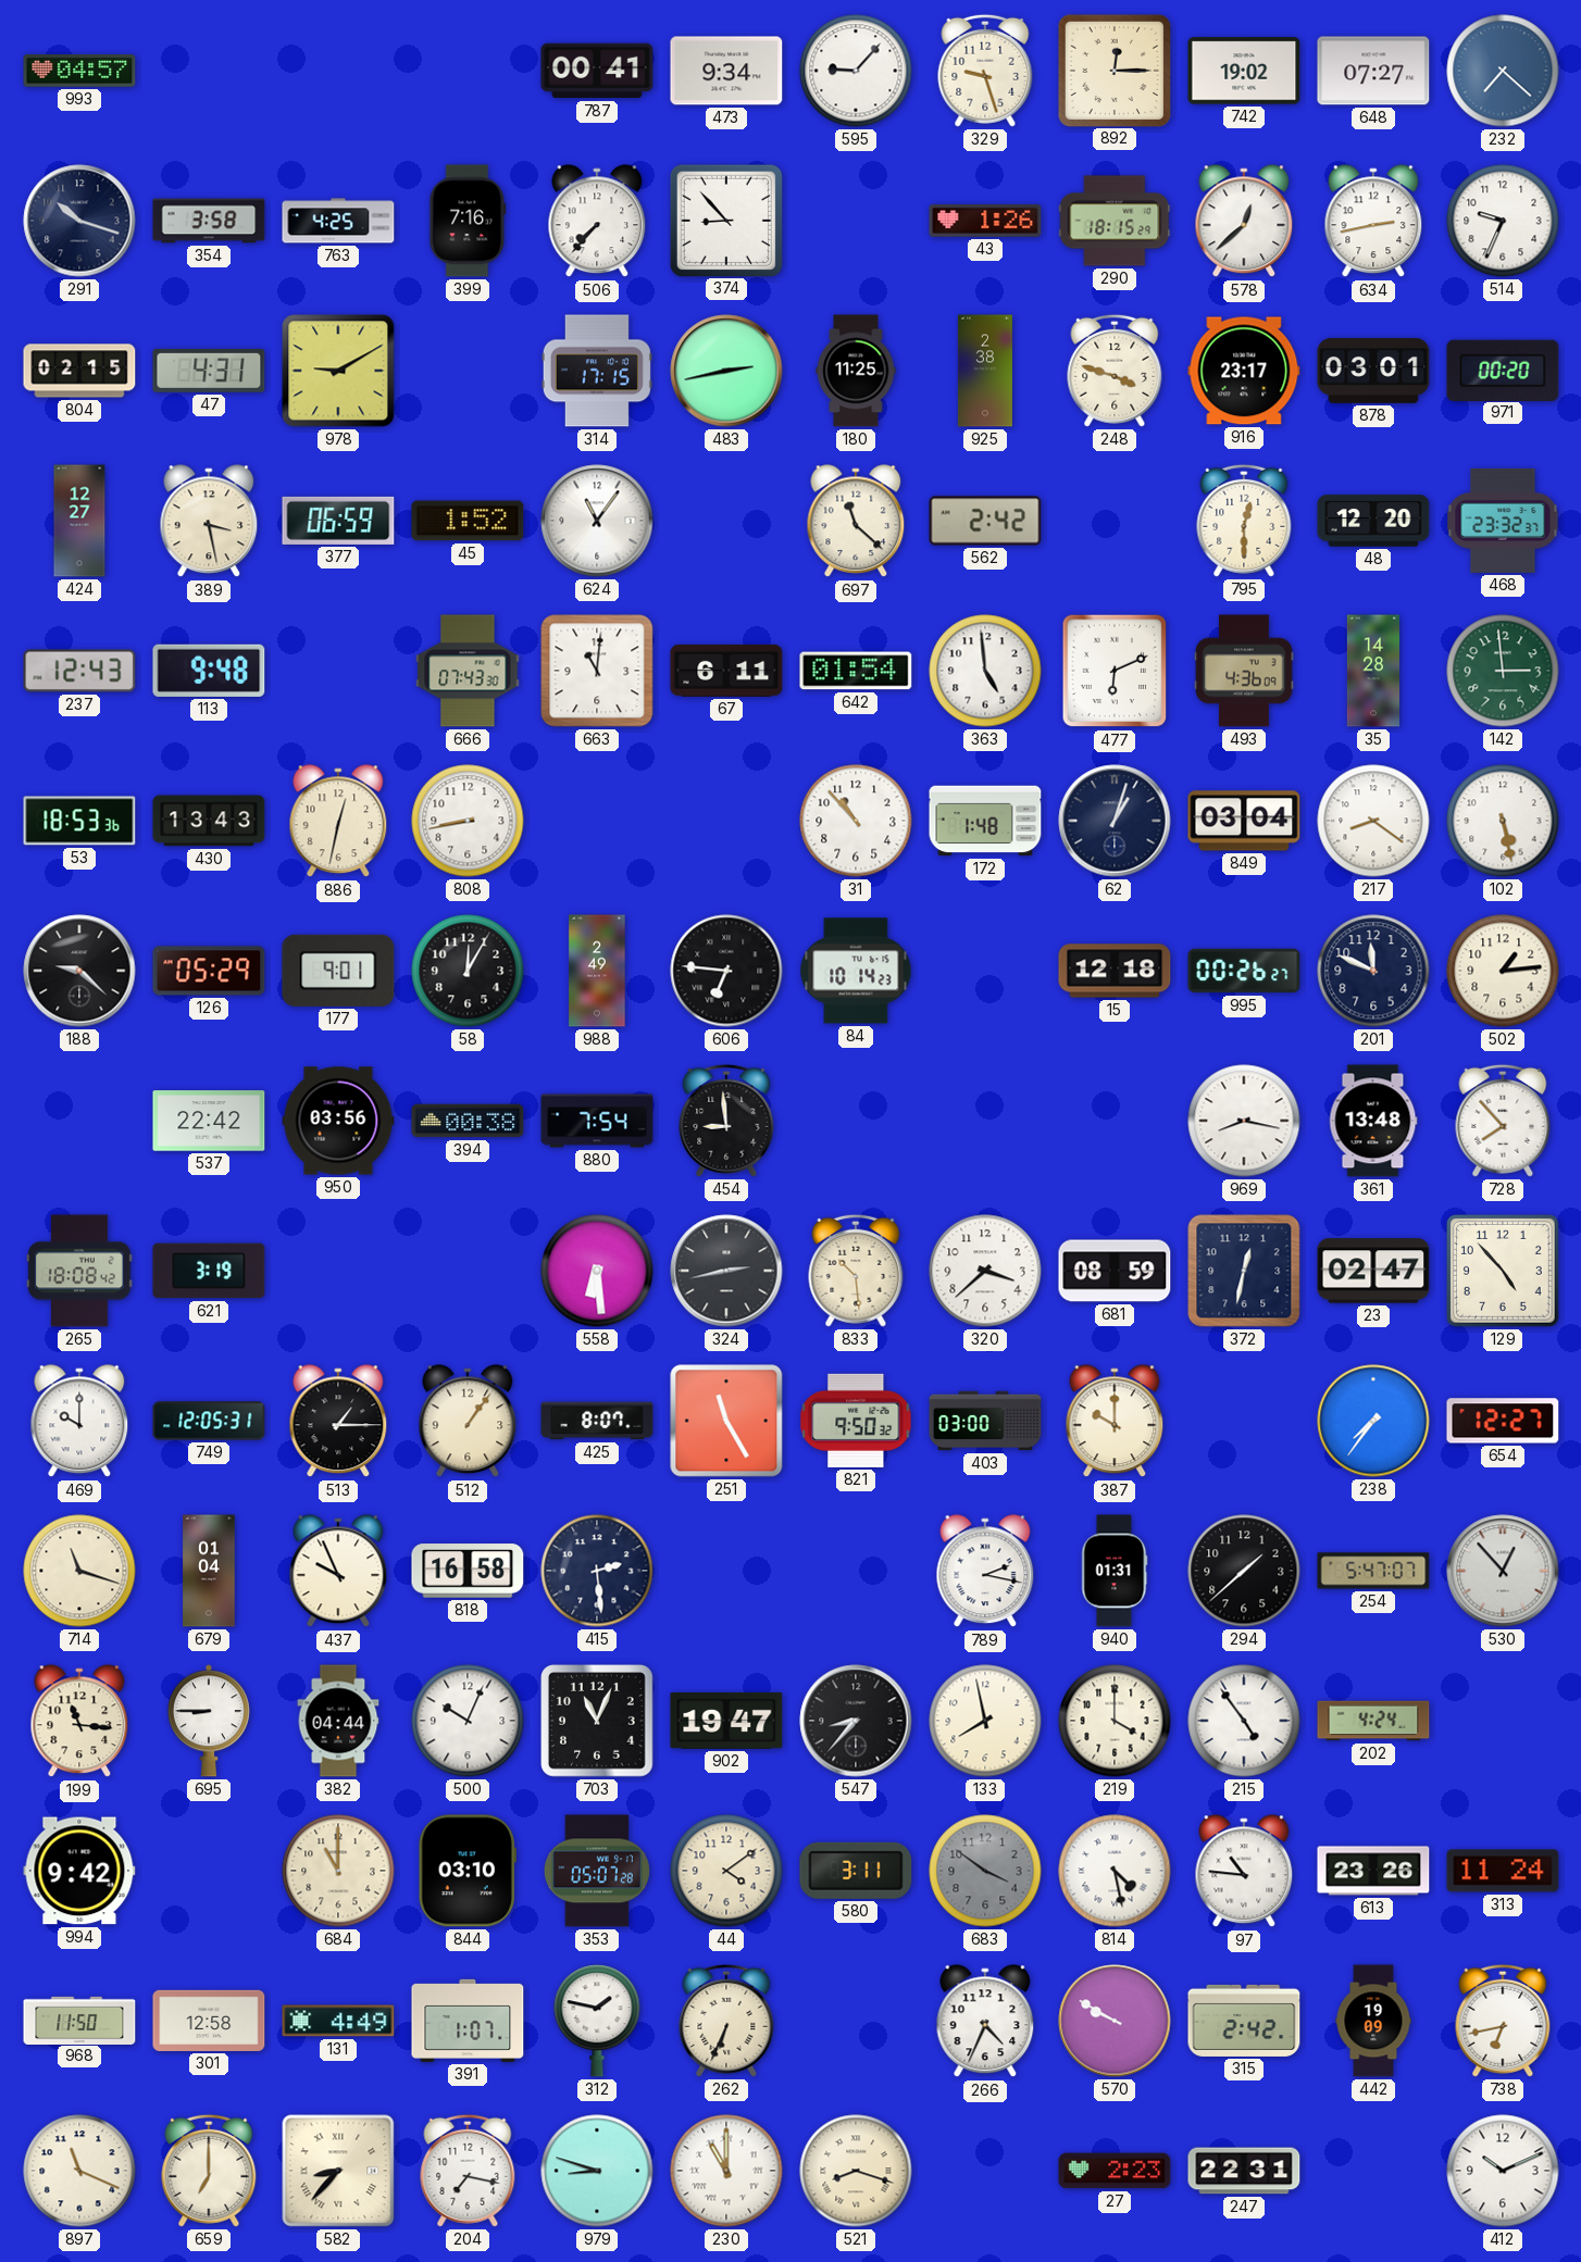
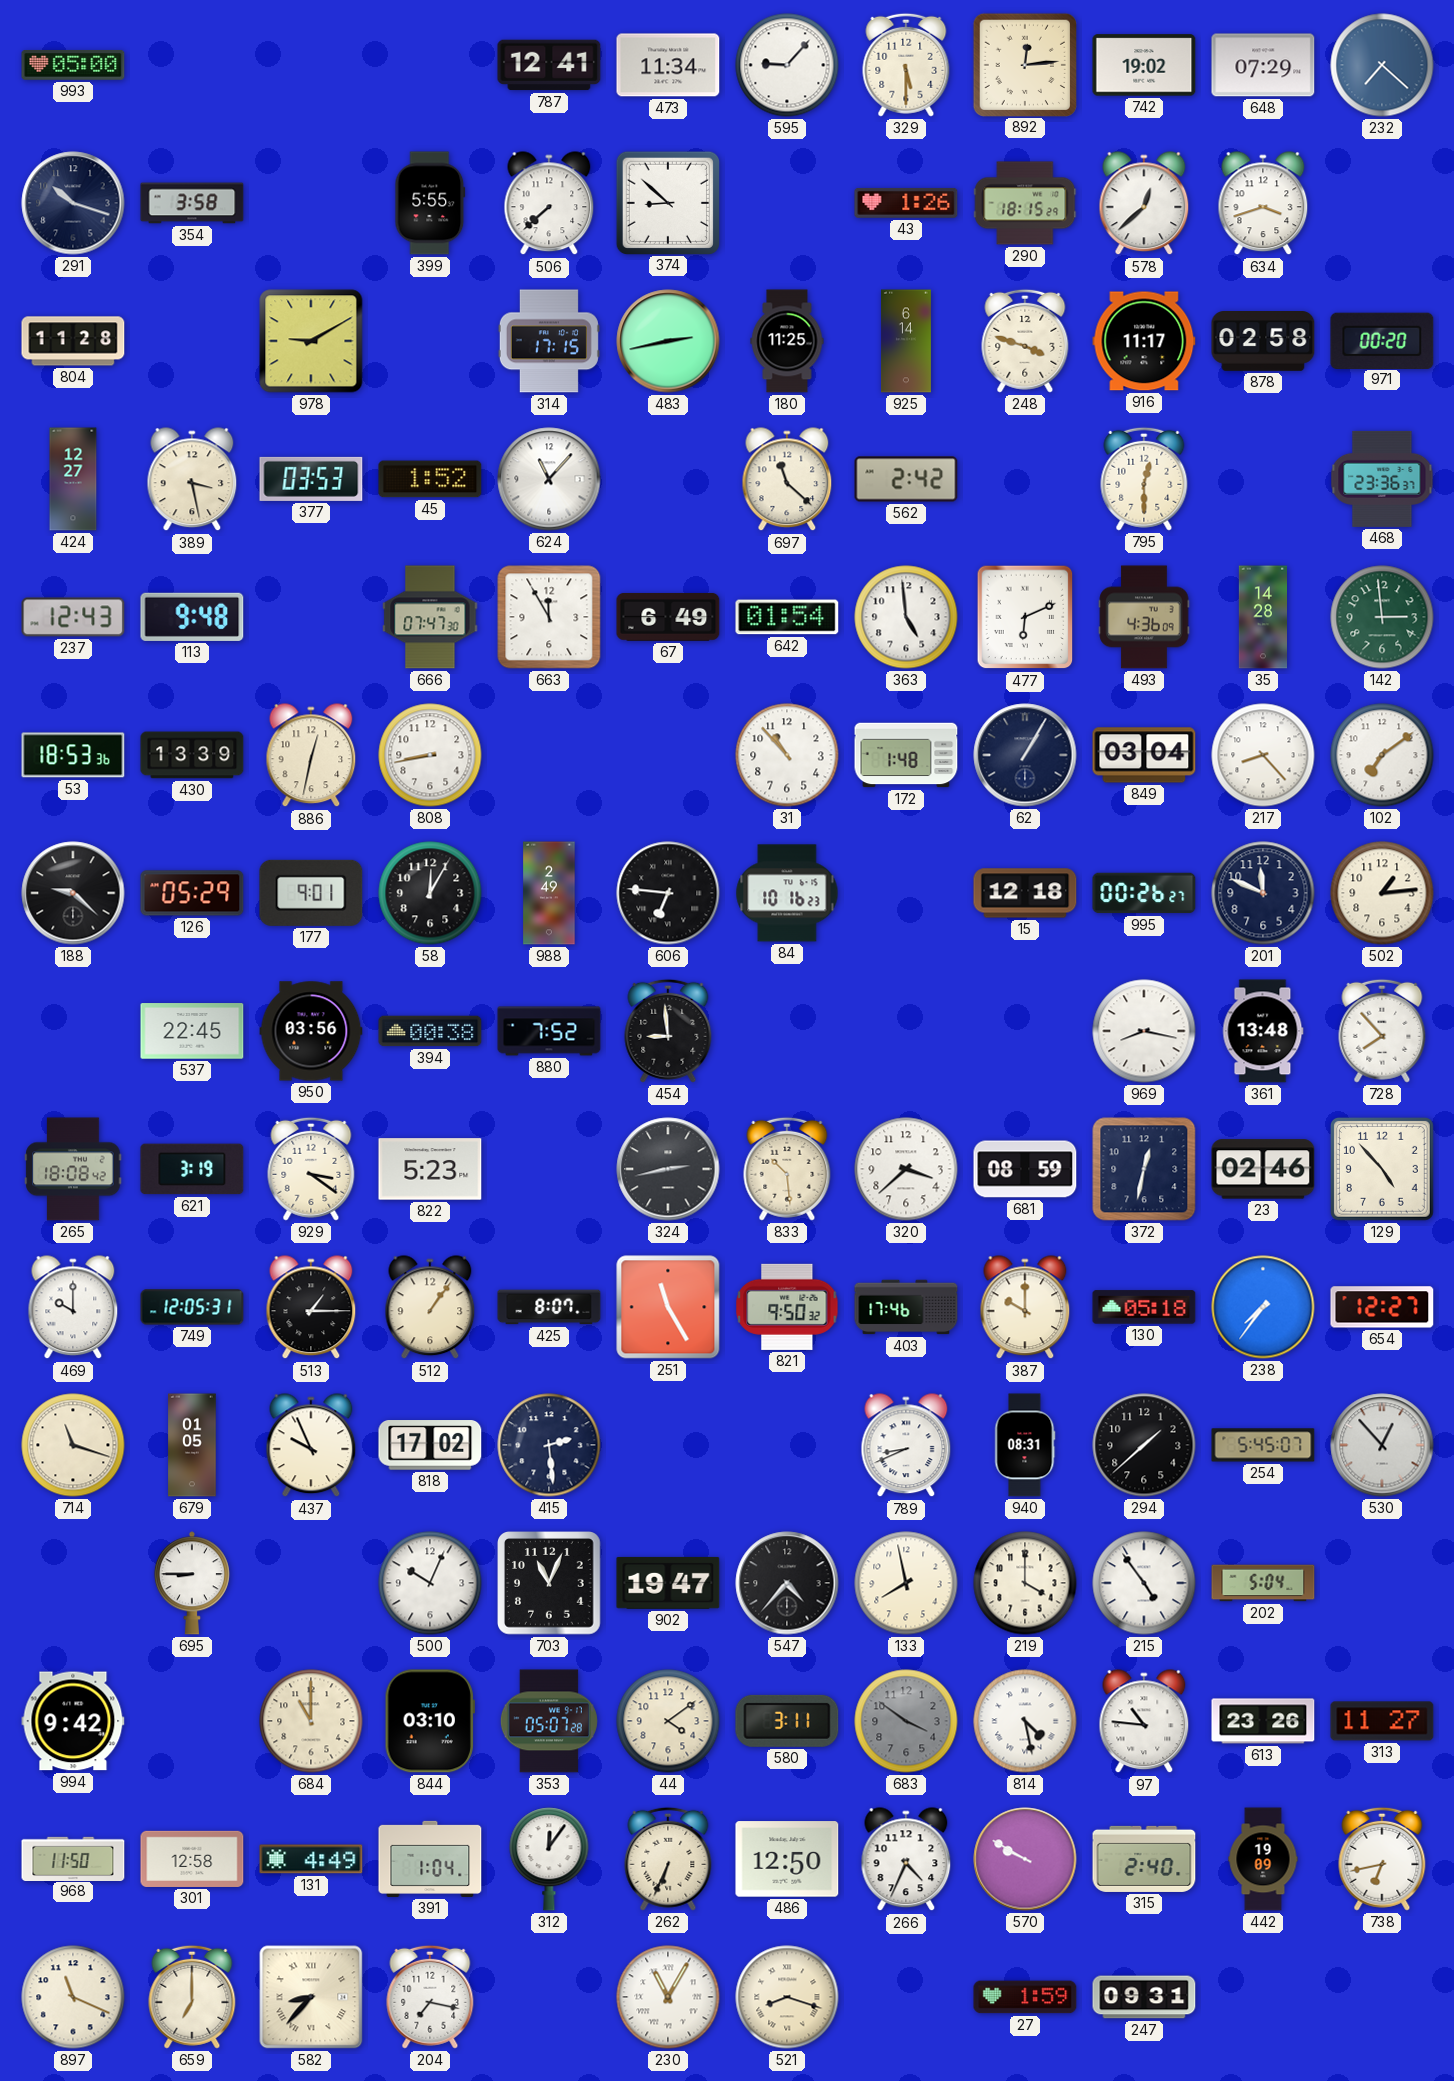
993: 04:57 -> 05:00
787: 00:41 -> 12:41
473: 9:34 -> 11:34
329: 9:27 -> 5:30
892: 12:15 -> 12:14
648: 07:27 -> 07:29
763: 4:25 -> none
399: 7:16 -> 5:55
506: 7:37 -> 7:38
374: 8:53 -> 8:52
634: 2:43 -> 3:42
514: 9:34 -> none
804: 02:15 -> 11:28
47: 4:31 -> none
925: 2:38 -> 6:14
916: 23:17 -> 11:17
878: 03:01 -> 02:58
377: 06:59 -> 03:53
624: 11:06 -> 11:07
48: 12:20 -> none
468: 23:32 -> 23:36
666: 07:43 -> 07:47
663: 11:01 -> 11:55
67: 6:11 -> 6:49
430: 13:43 -> 13:39
62: 1:03 -> 1:05
217: 8:21 -> 8:23
102: 5:28 -> 7:09
84: 10:14 -> 10:16
537: 22:42 -> 22:45
880: 7:54 -> 7:52
929: none -> 3:21
822: none -> 5:23
558: 6:29 -> none
23: 02:47 -> 02:46
403: 03:00 -> 17:46
130: none -> 05:18
679: 01:04 -> 01:05
818: 16:58 -> 17:02
789: 2:17 -> 8:41
940: 01:31 -> 08:31
254: 5:47 -> 5:45
199: 11:16 -> none
382: 04:44 -> none
547: 8:37 -> 4:37
202: 4:24 -> 5:04
313: 11:24 -> 11:27
391: 1:07 -> 1:04
312: 1:47 -> 12:06
486: none -> 12:50
315: 2:42 -> 2:40
979: 8:48 -> none
230: 11:00 -> 11:05
27: 2:23 -> 1:59
247: 22:31 -> 09:31
412: 10:11 -> none
